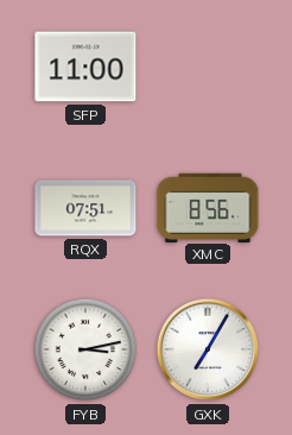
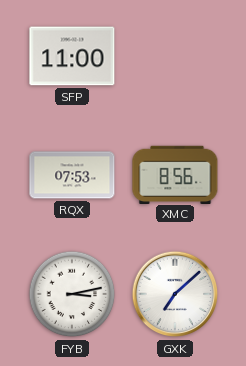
RQX: 07:51 -> 07:53
GXK: 7:05 -> 7:08
